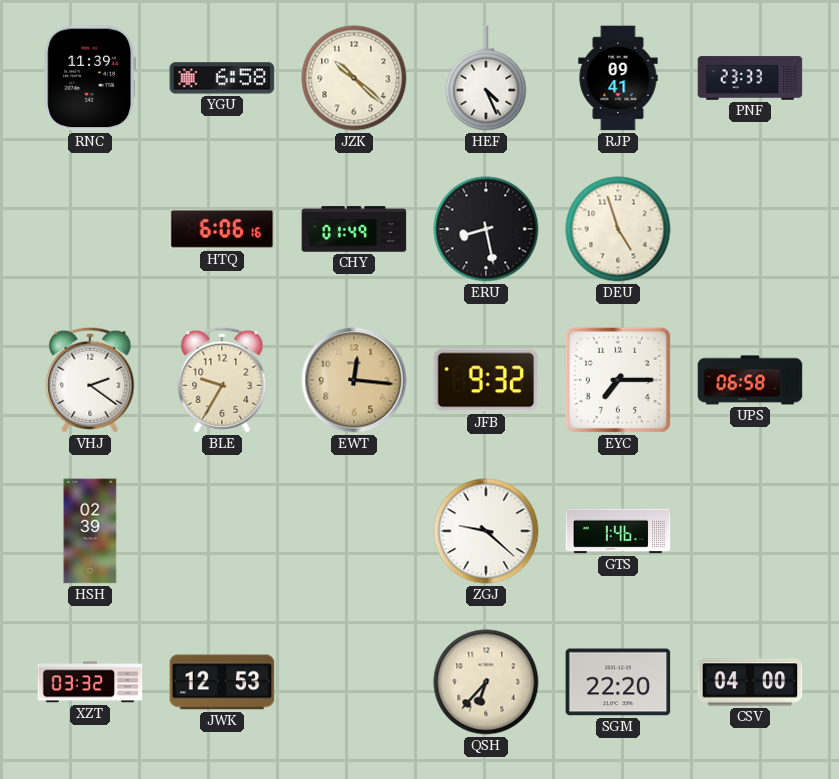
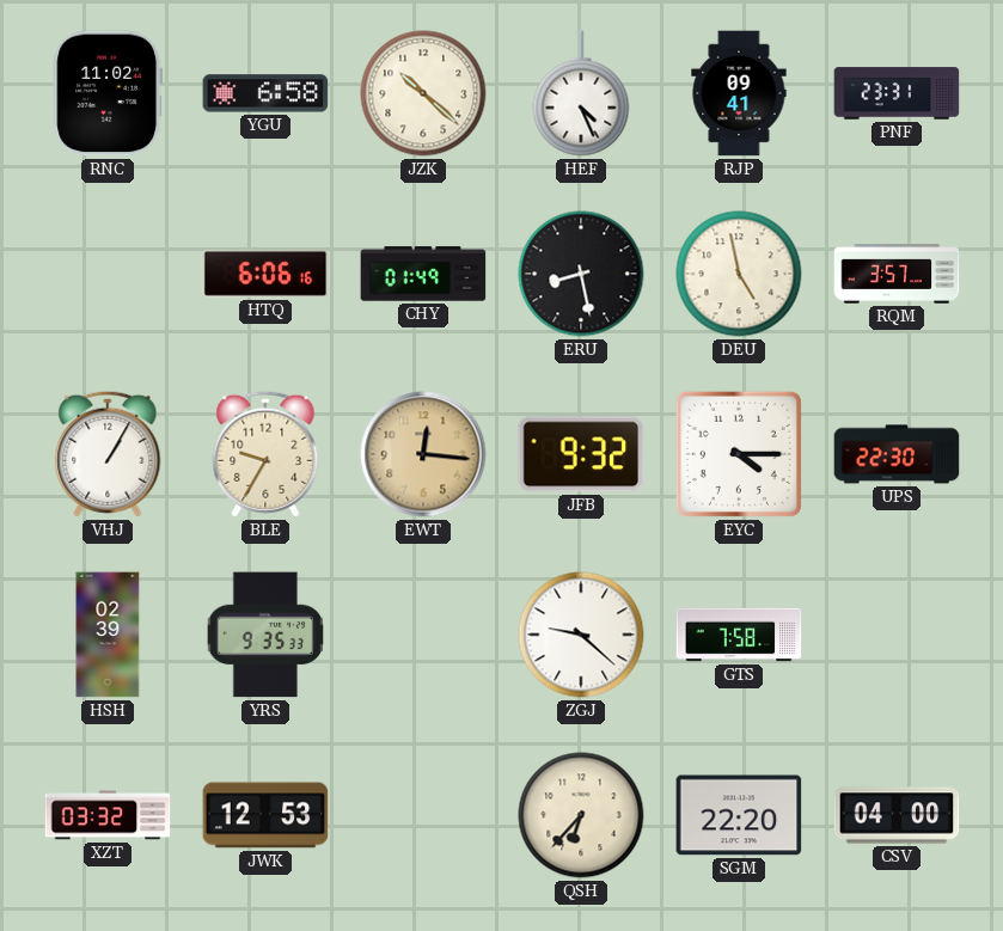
RNC: 11:39 -> 11:02
PNF: 23:33 -> 23:31
DEU: 4:57 -> 4:58
RQM: none -> 3:57
VHJ: 2:21 -> 1:05
EYC: 7:15 -> 4:15
UPS: 06:58 -> 22:30
YRS: none -> 9:35
GTS: 1:46 -> 7:58
